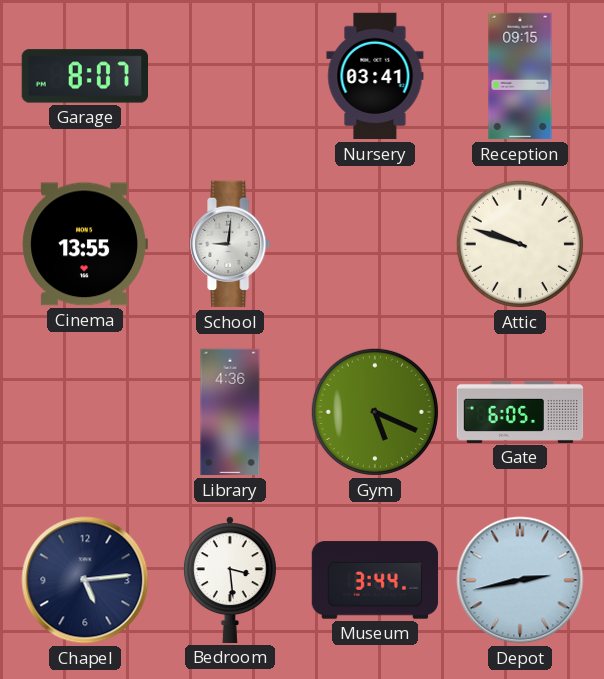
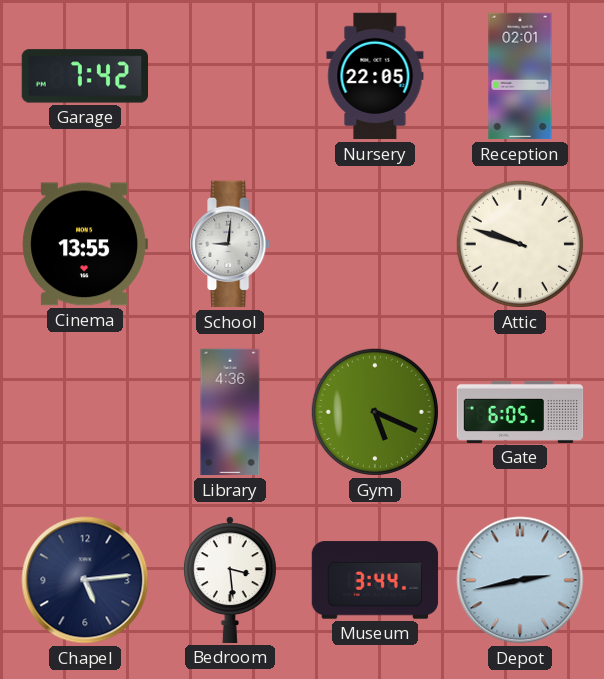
Garage: 8:07 -> 7:42
Nursery: 03:41 -> 22:05
Reception: 09:15 -> 02:01
